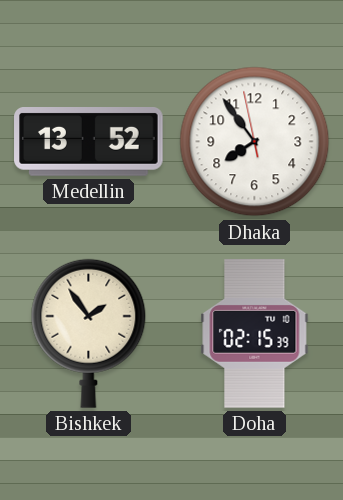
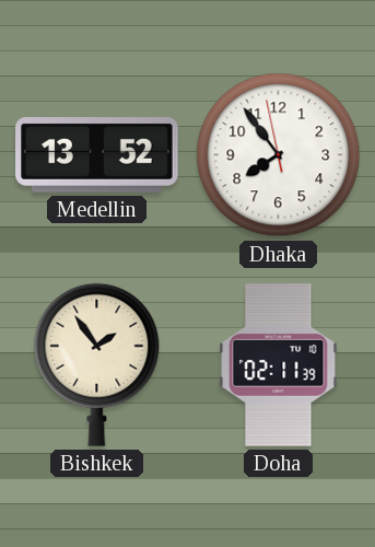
Doha: 02:15 -> 02:11
